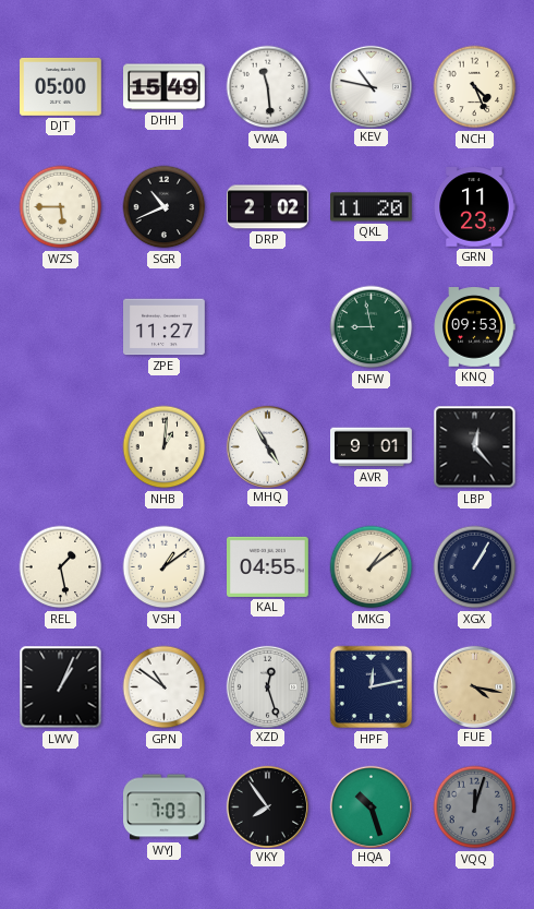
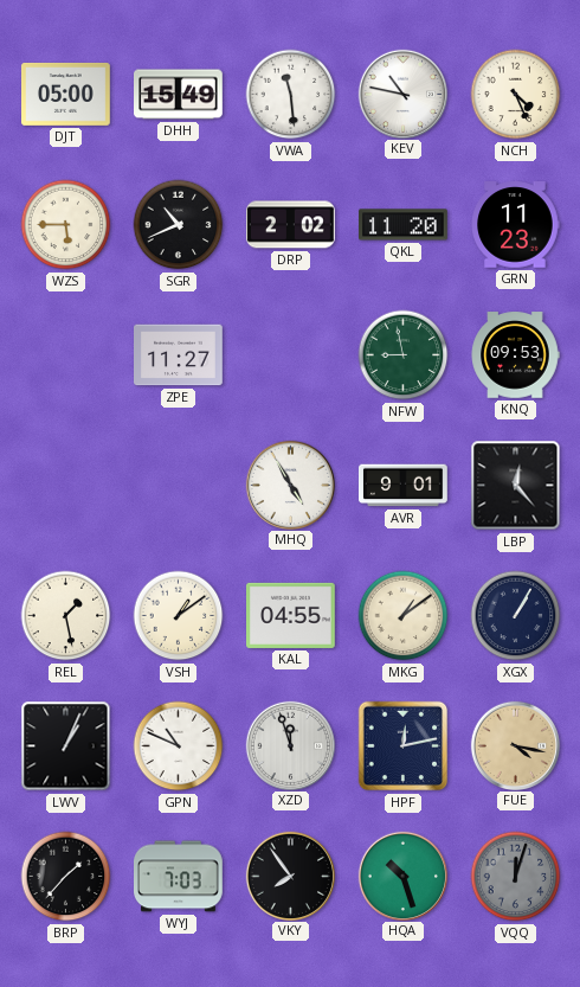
NHB: 1:01 -> none
GPN: 10:51 -> 10:49
XZD: 12:27 -> 11:57
BRP: none -> 1:37
